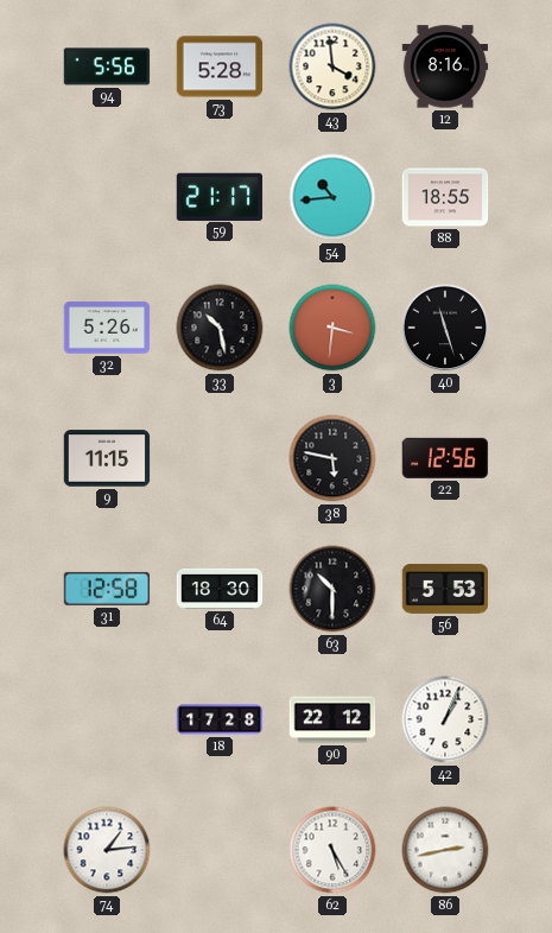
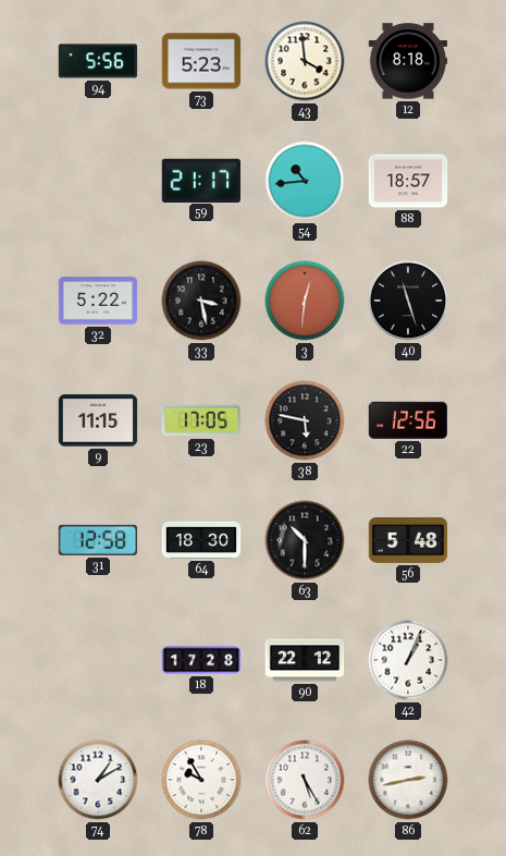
73: 5:28 -> 5:23
12: 8:16 -> 8:18
88: 18:55 -> 18:57
32: 5:26 -> 5:22
33: 10:28 -> 3:28
3: 3:31 -> 12:31
23: none -> 17:05
56: 5:53 -> 5:48
74: 1:14 -> 1:10
78: none -> 9:55
